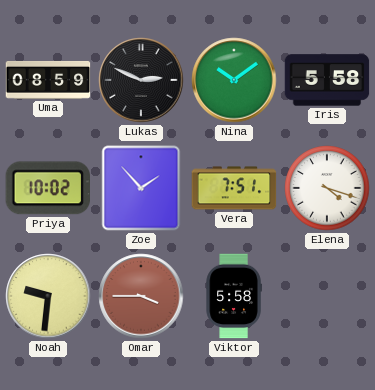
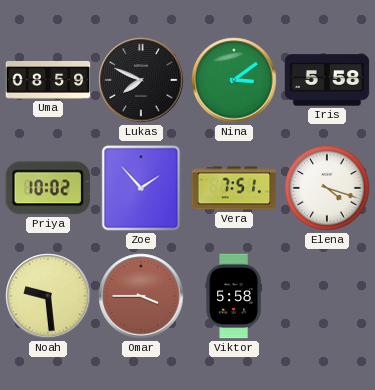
Lukas: 2:49 -> 7:49
Nina: 10:09 -> 3:09
Noah: 9:31 -> 9:29
